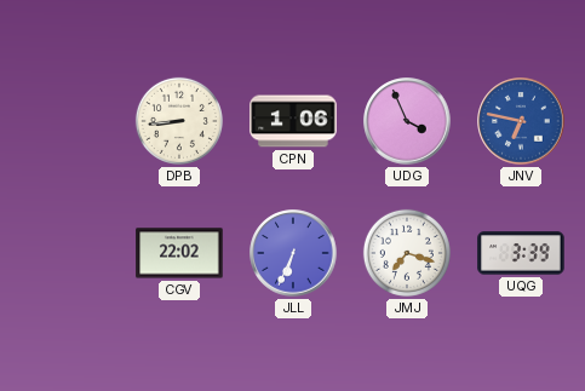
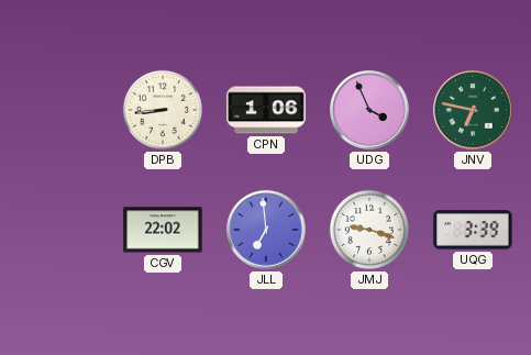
JNV dial: blue -> green
JLL: 6:34 -> 6:59
JMJ: 7:18 -> 9:18
